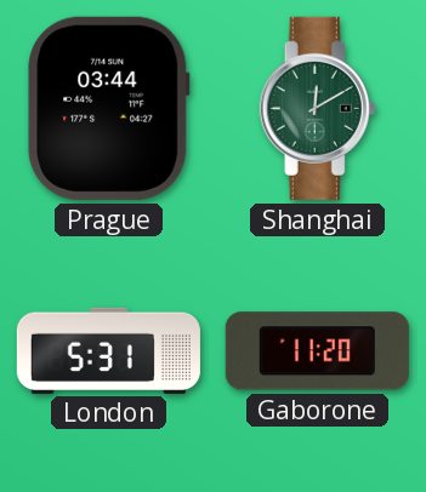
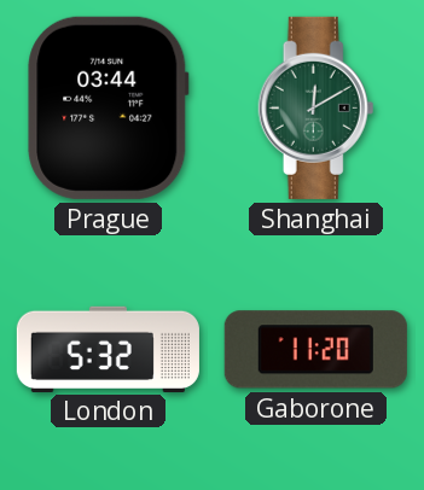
London: 5:31 -> 5:32
